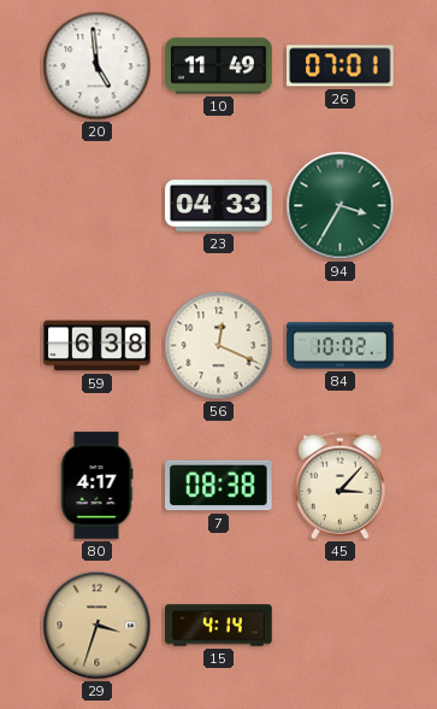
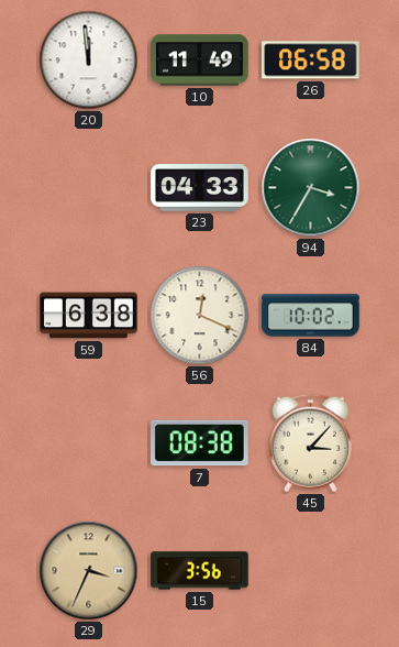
20: 4:59 -> 11:59
26: 07:01 -> 06:58
80: 4:17 -> none
29: 3:33 -> 3:34
15: 4:14 -> 3:56
